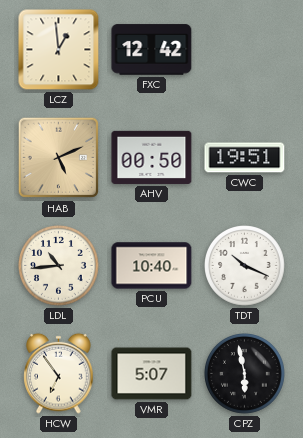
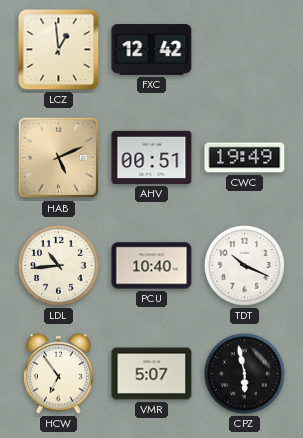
AHV: 00:50 -> 00:51
CWC: 19:51 -> 19:49
